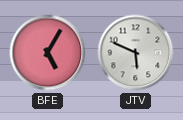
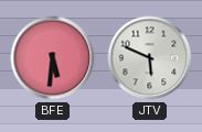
BFE: 5:05 -> 5:31
